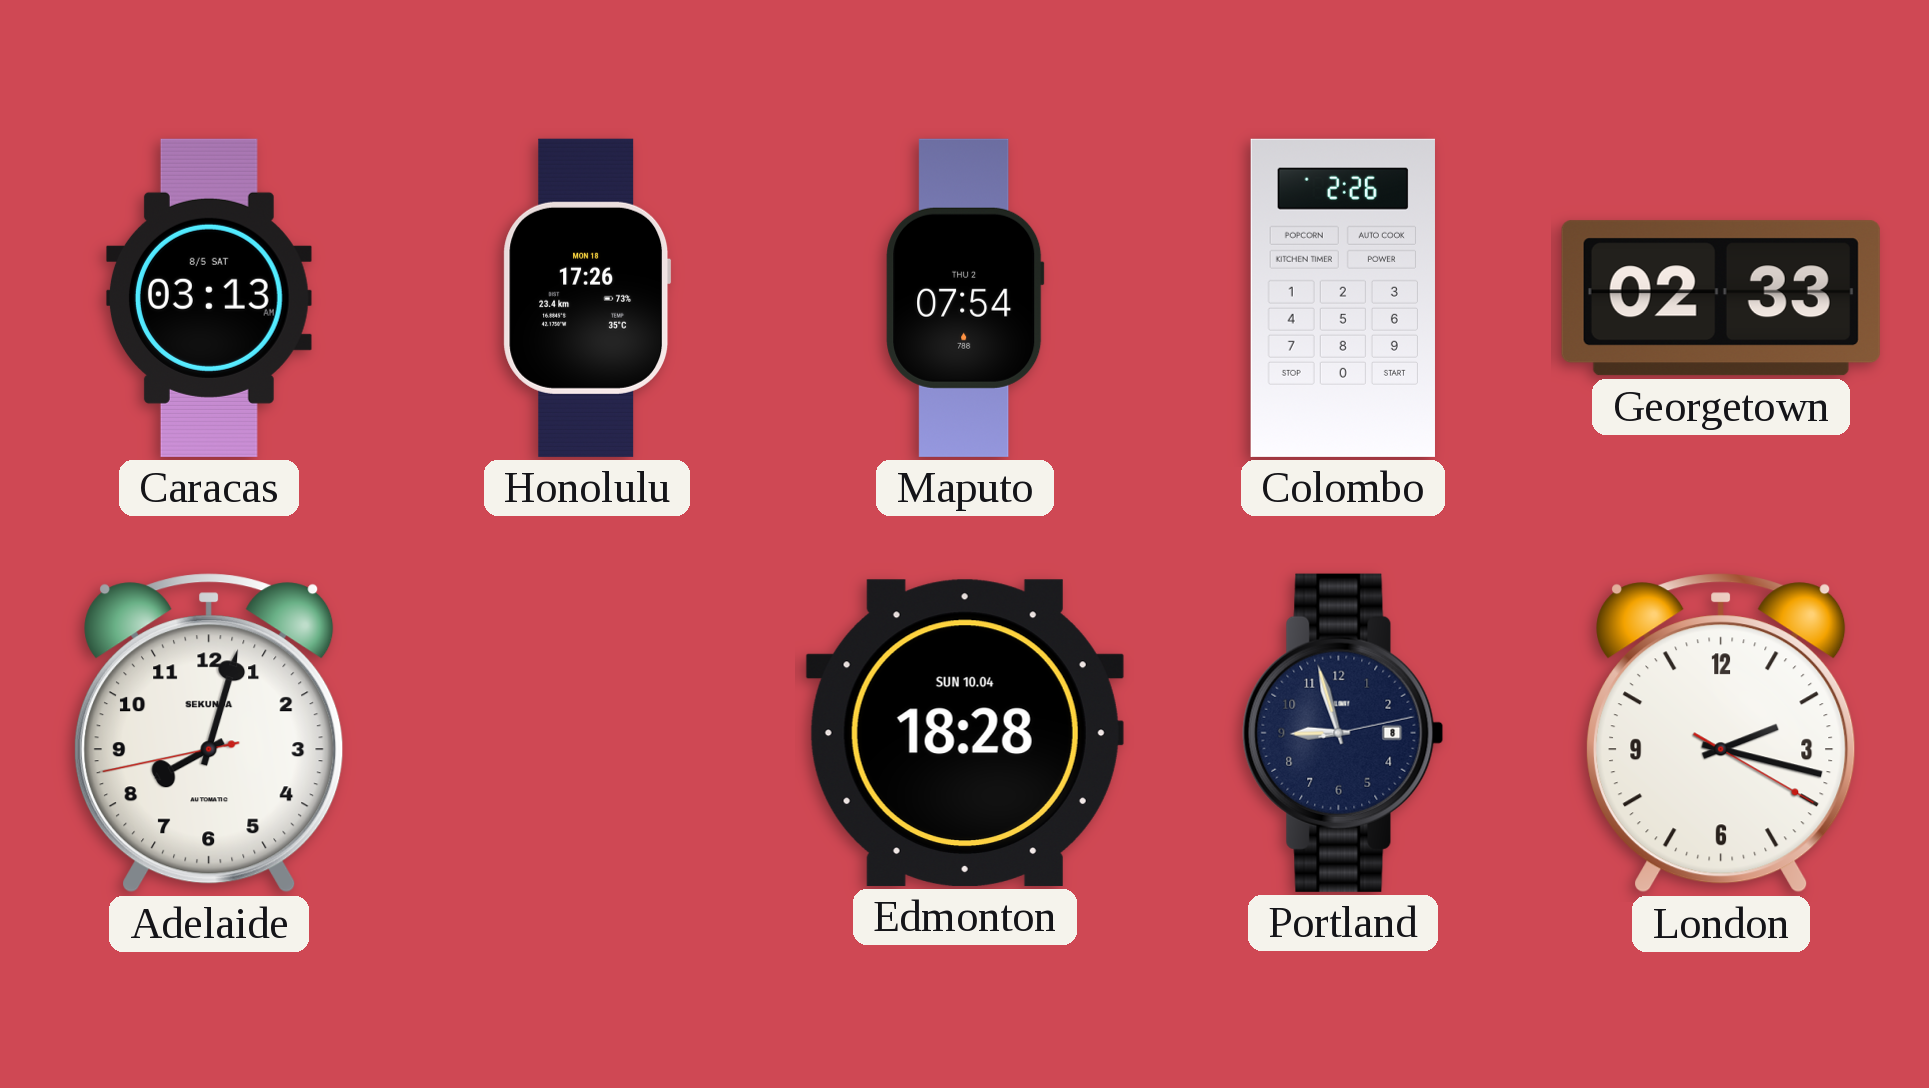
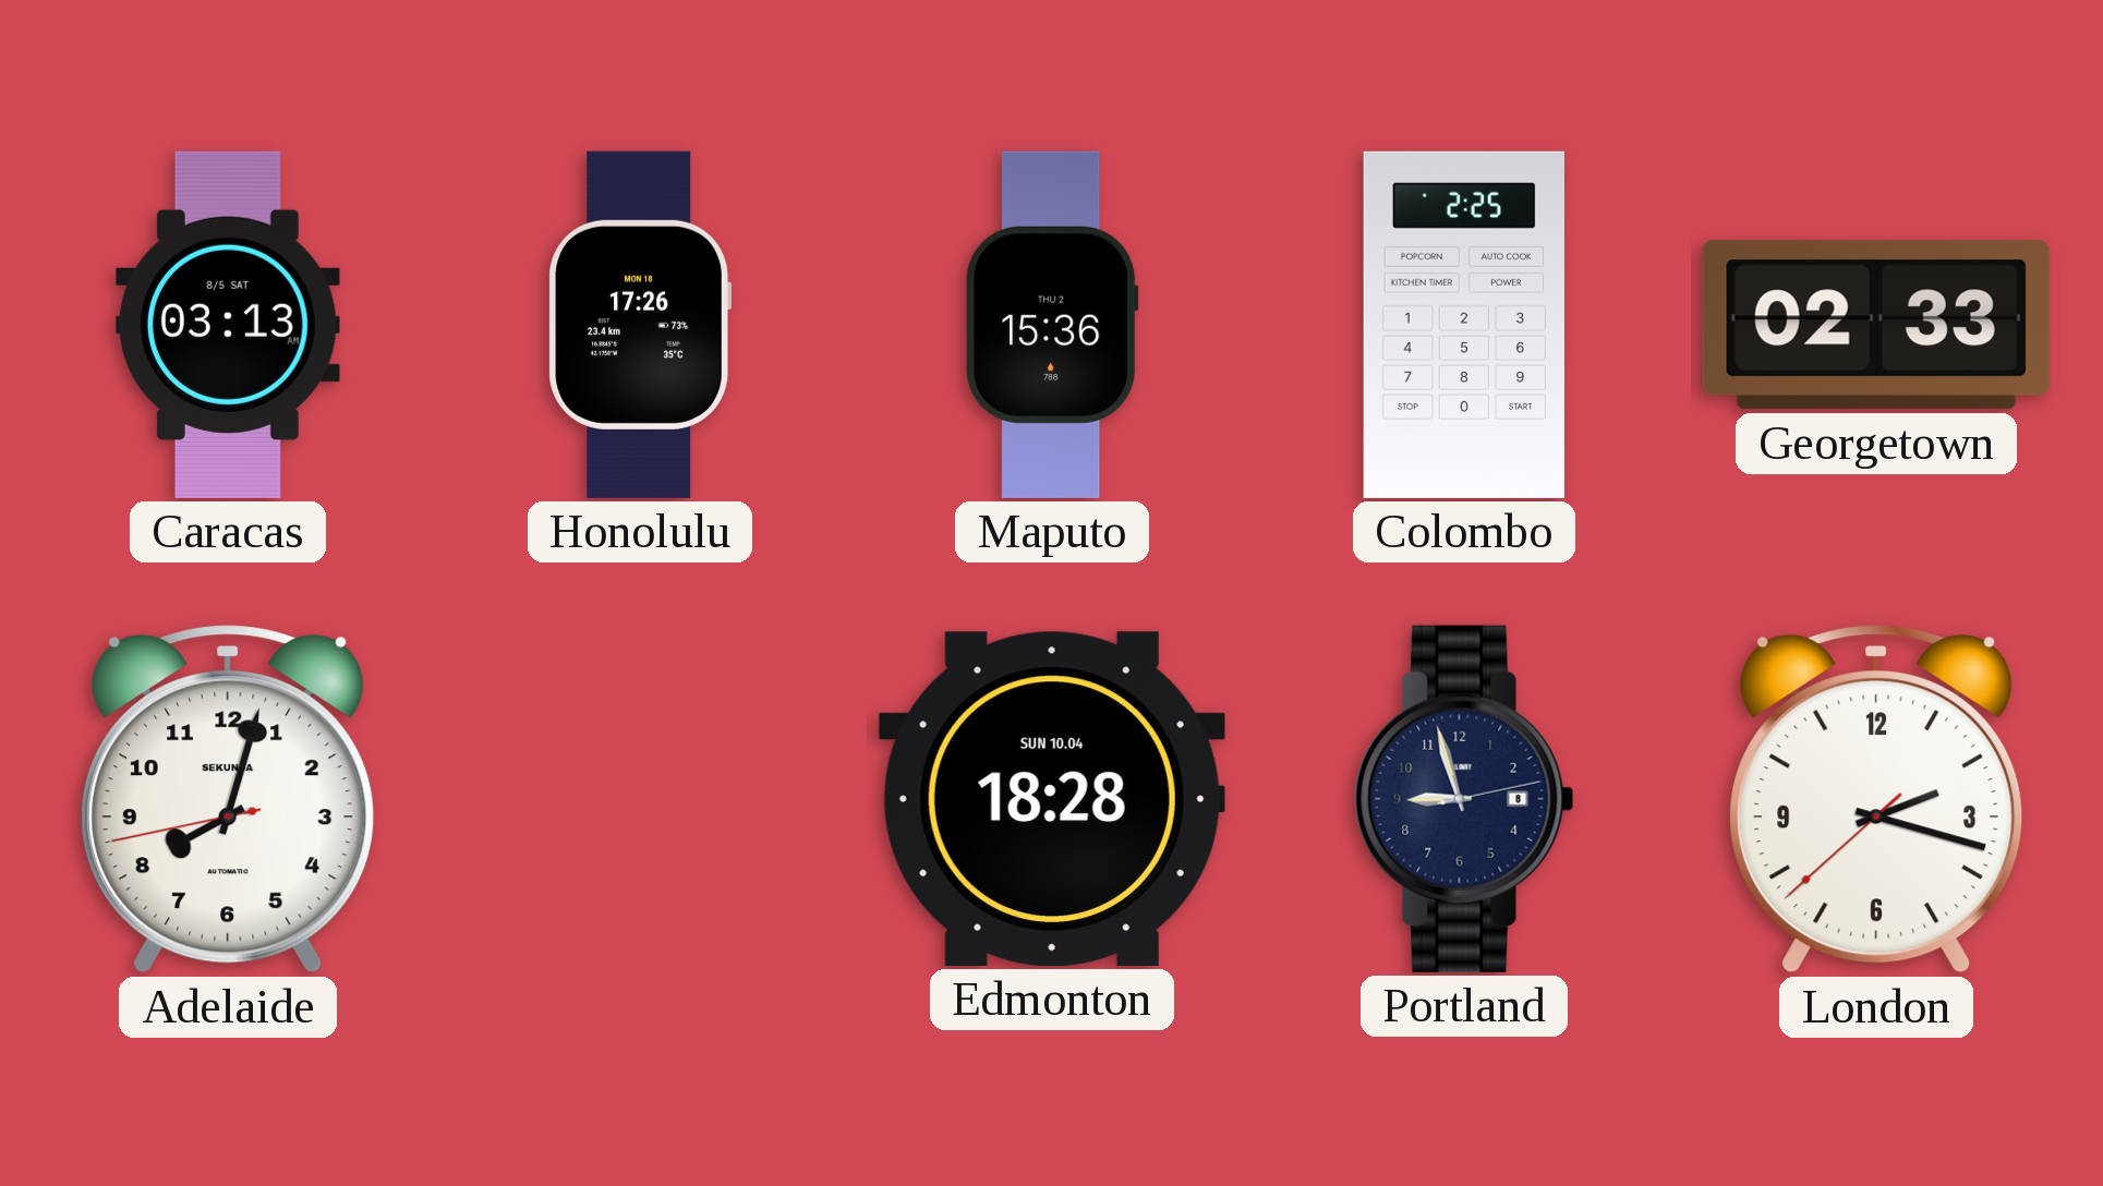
Maputo: 07:54 -> 15:36
Colombo: 2:26 -> 2:25
London: 2:17:20 -> 2:17:38
